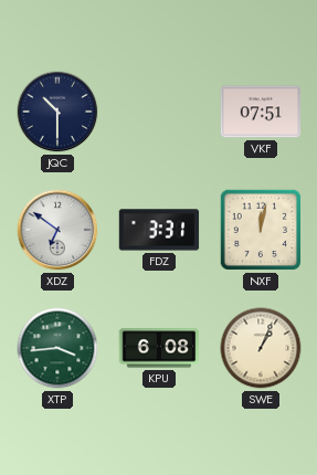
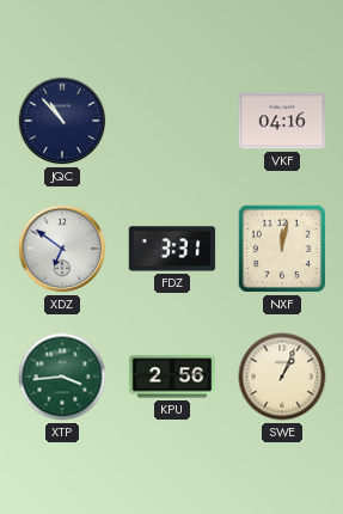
JQC: 10:30 -> 10:53
VKF: 07:51 -> 04:16
KPU: 6:08 -> 2:56
